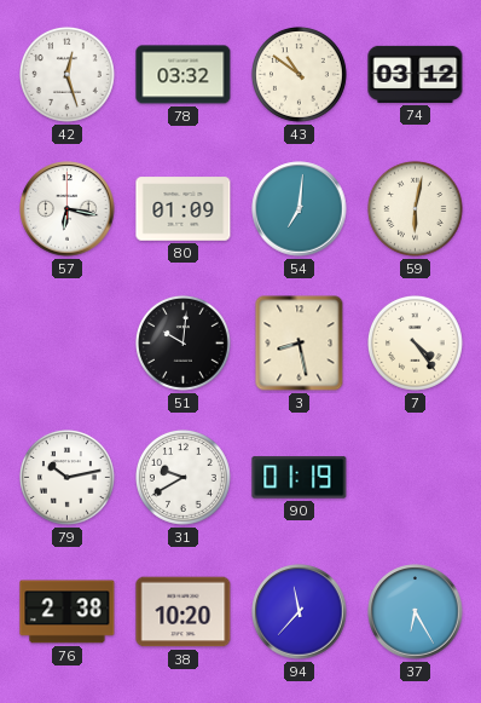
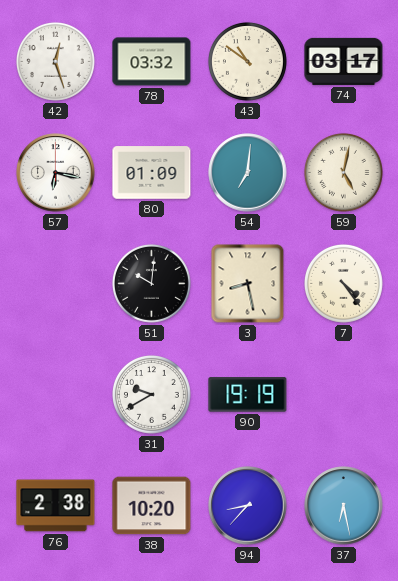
74: 03:12 -> 03:17
59: 6:02 -> 5:02
79: 10:13 -> none
90: 01:19 -> 19:19
94: 11:37 -> 8:37
37: 6:25 -> 6:28
